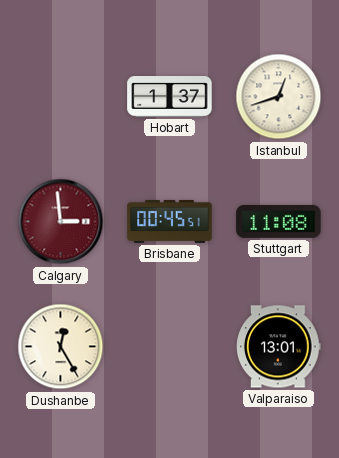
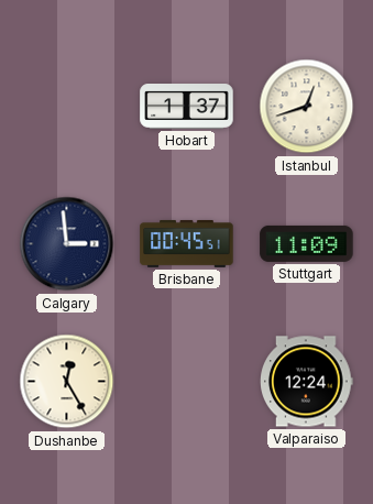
Calgary dial: burgundy -> navy
Stuttgart: 11:08 -> 11:09
Valparaiso: 13:01 -> 12:24
